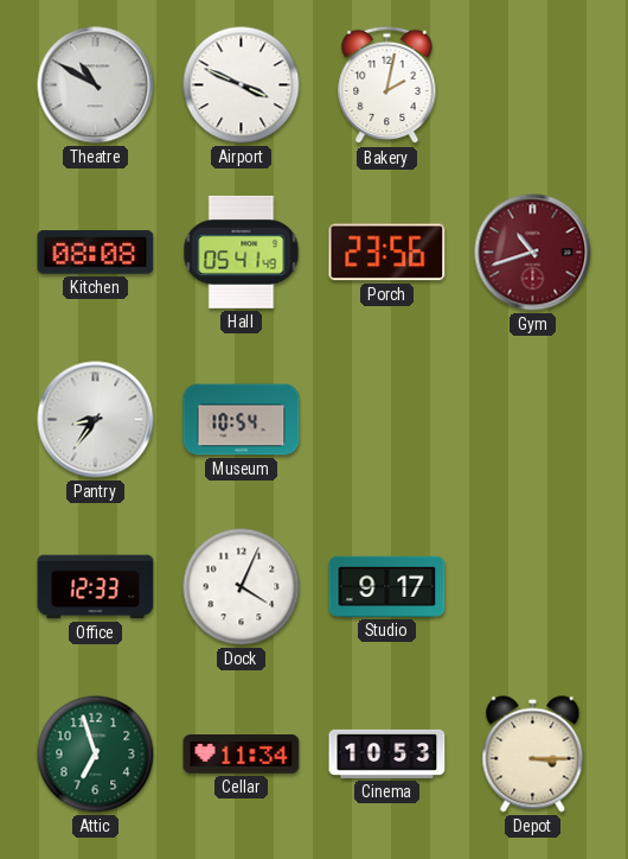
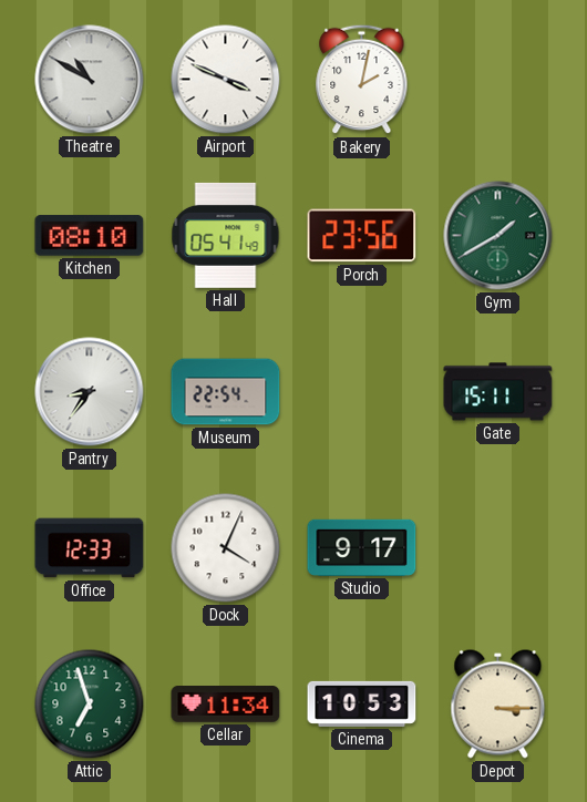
Kitchen: 08:08 -> 08:10
Gym: 10:42 -> 1:40
Gym dial: burgundy -> green
Museum: 10:54 -> 22:54
Gate: none -> 15:11
